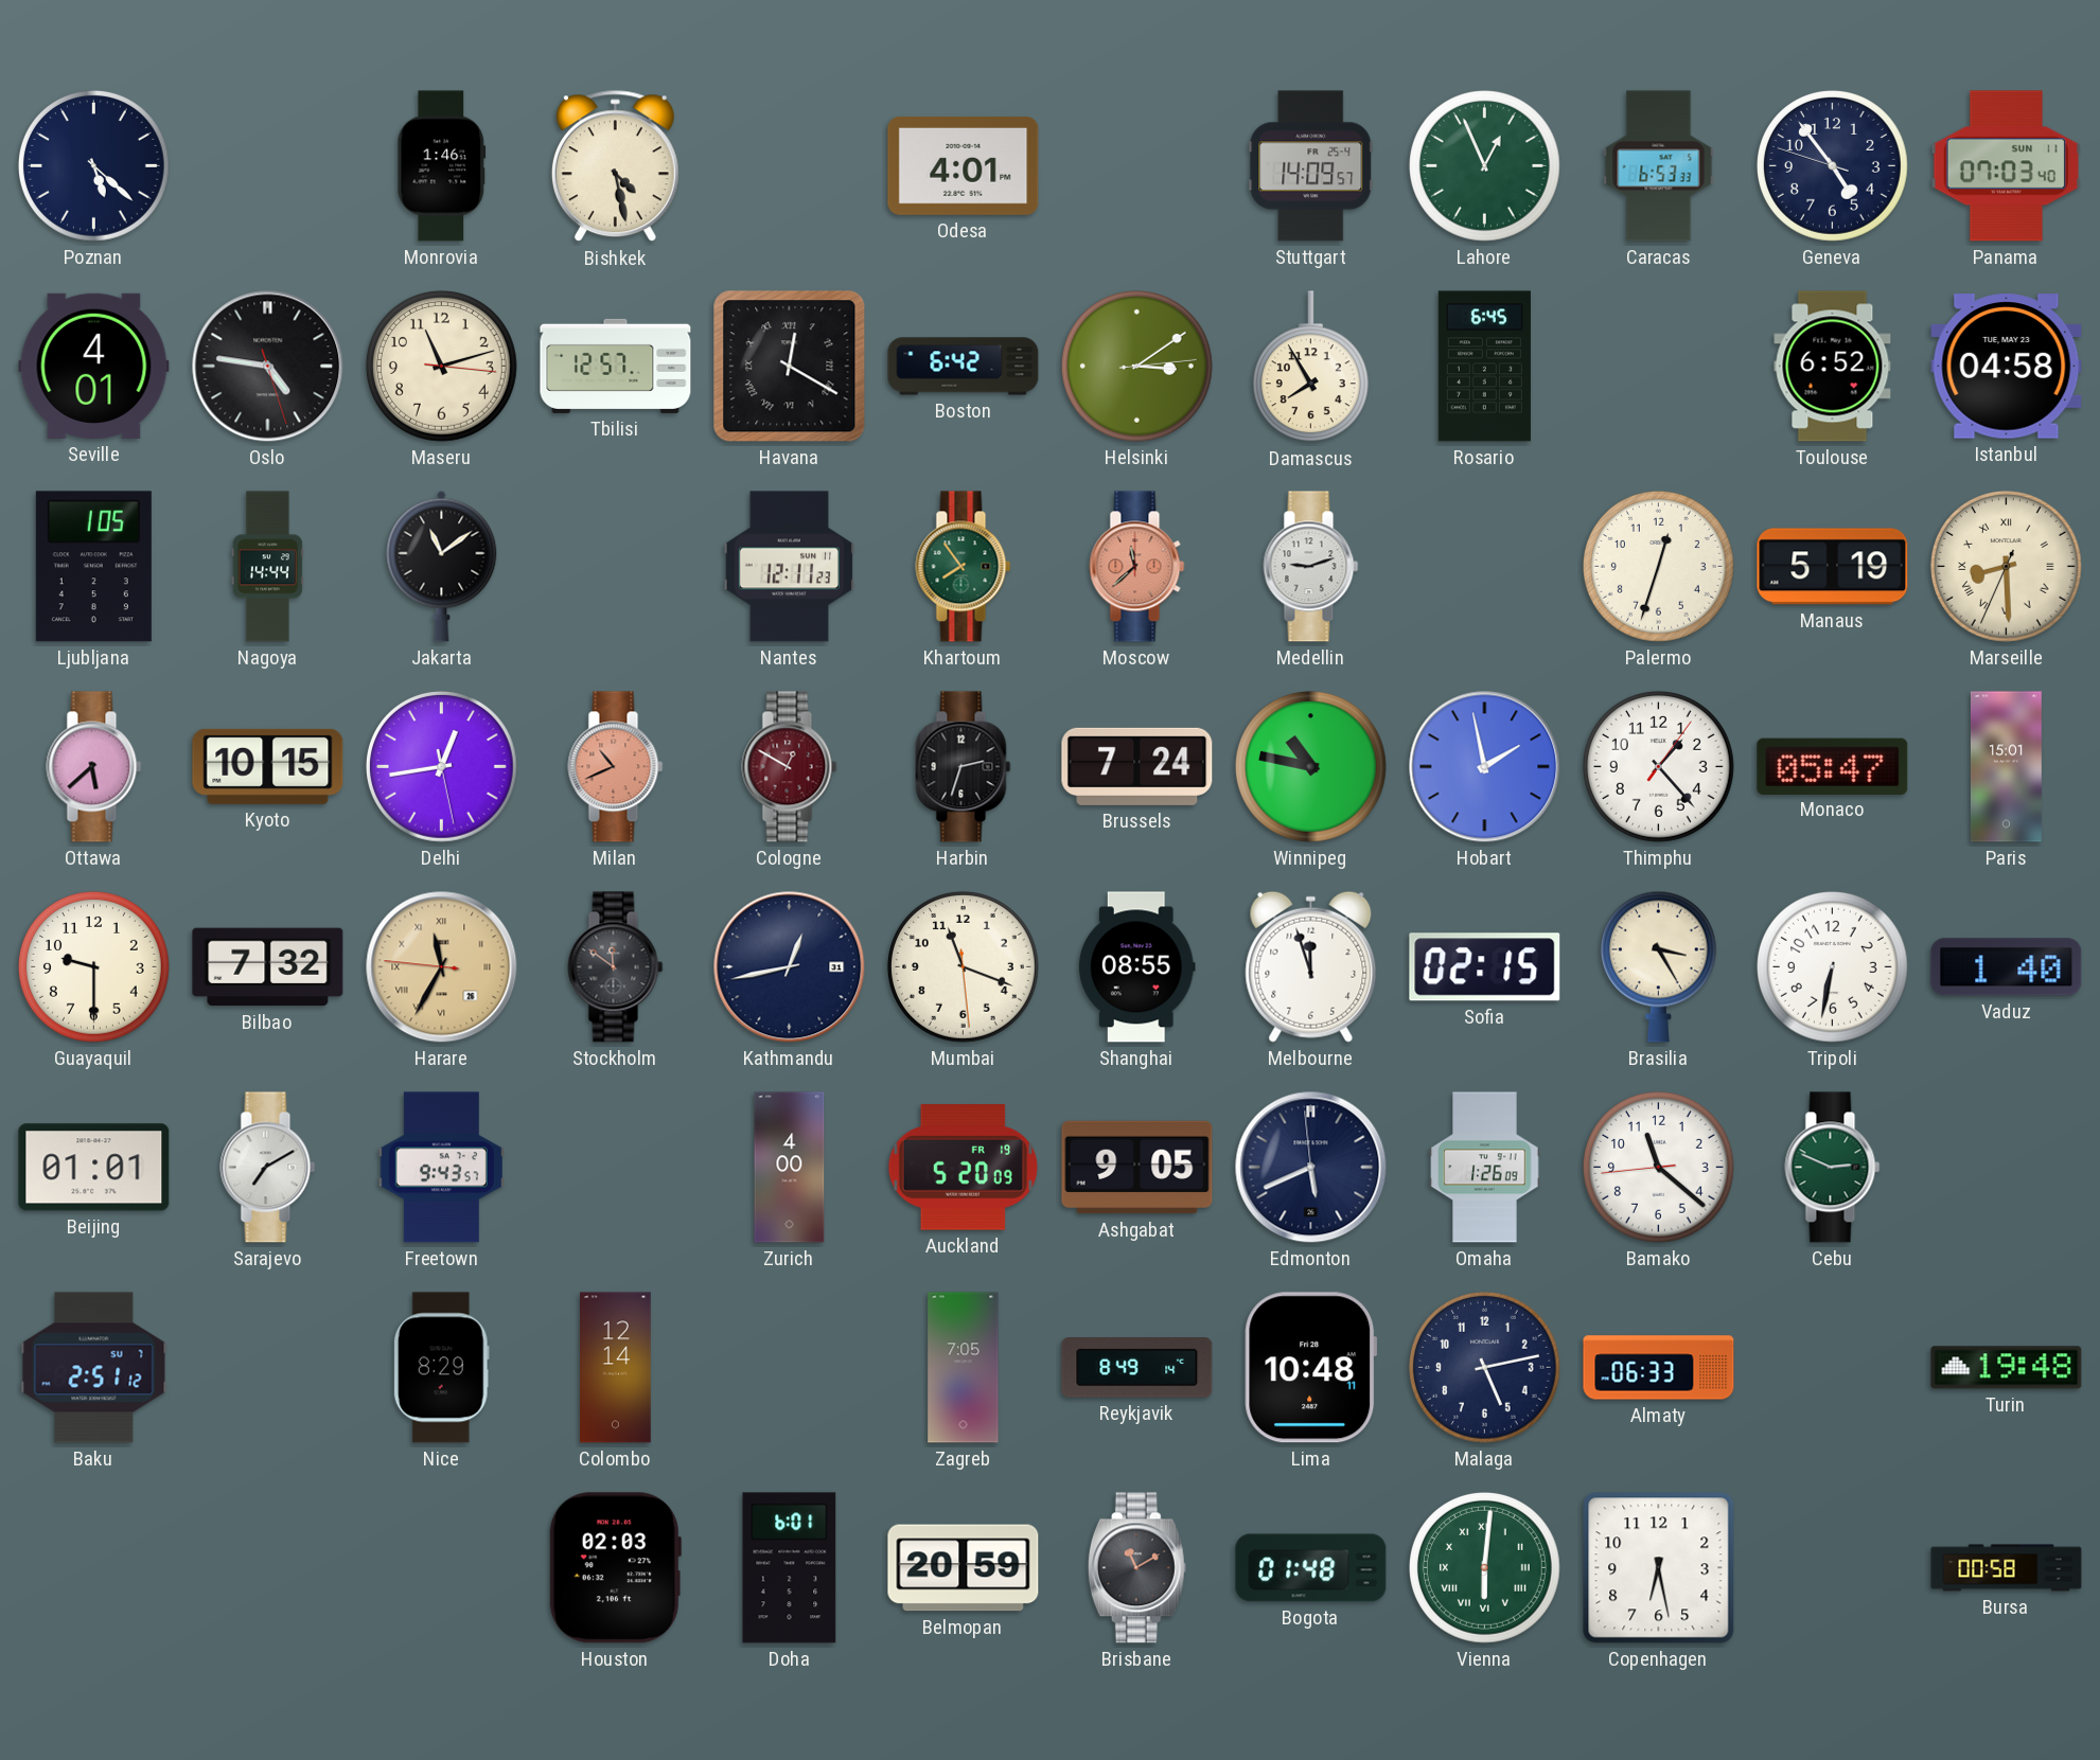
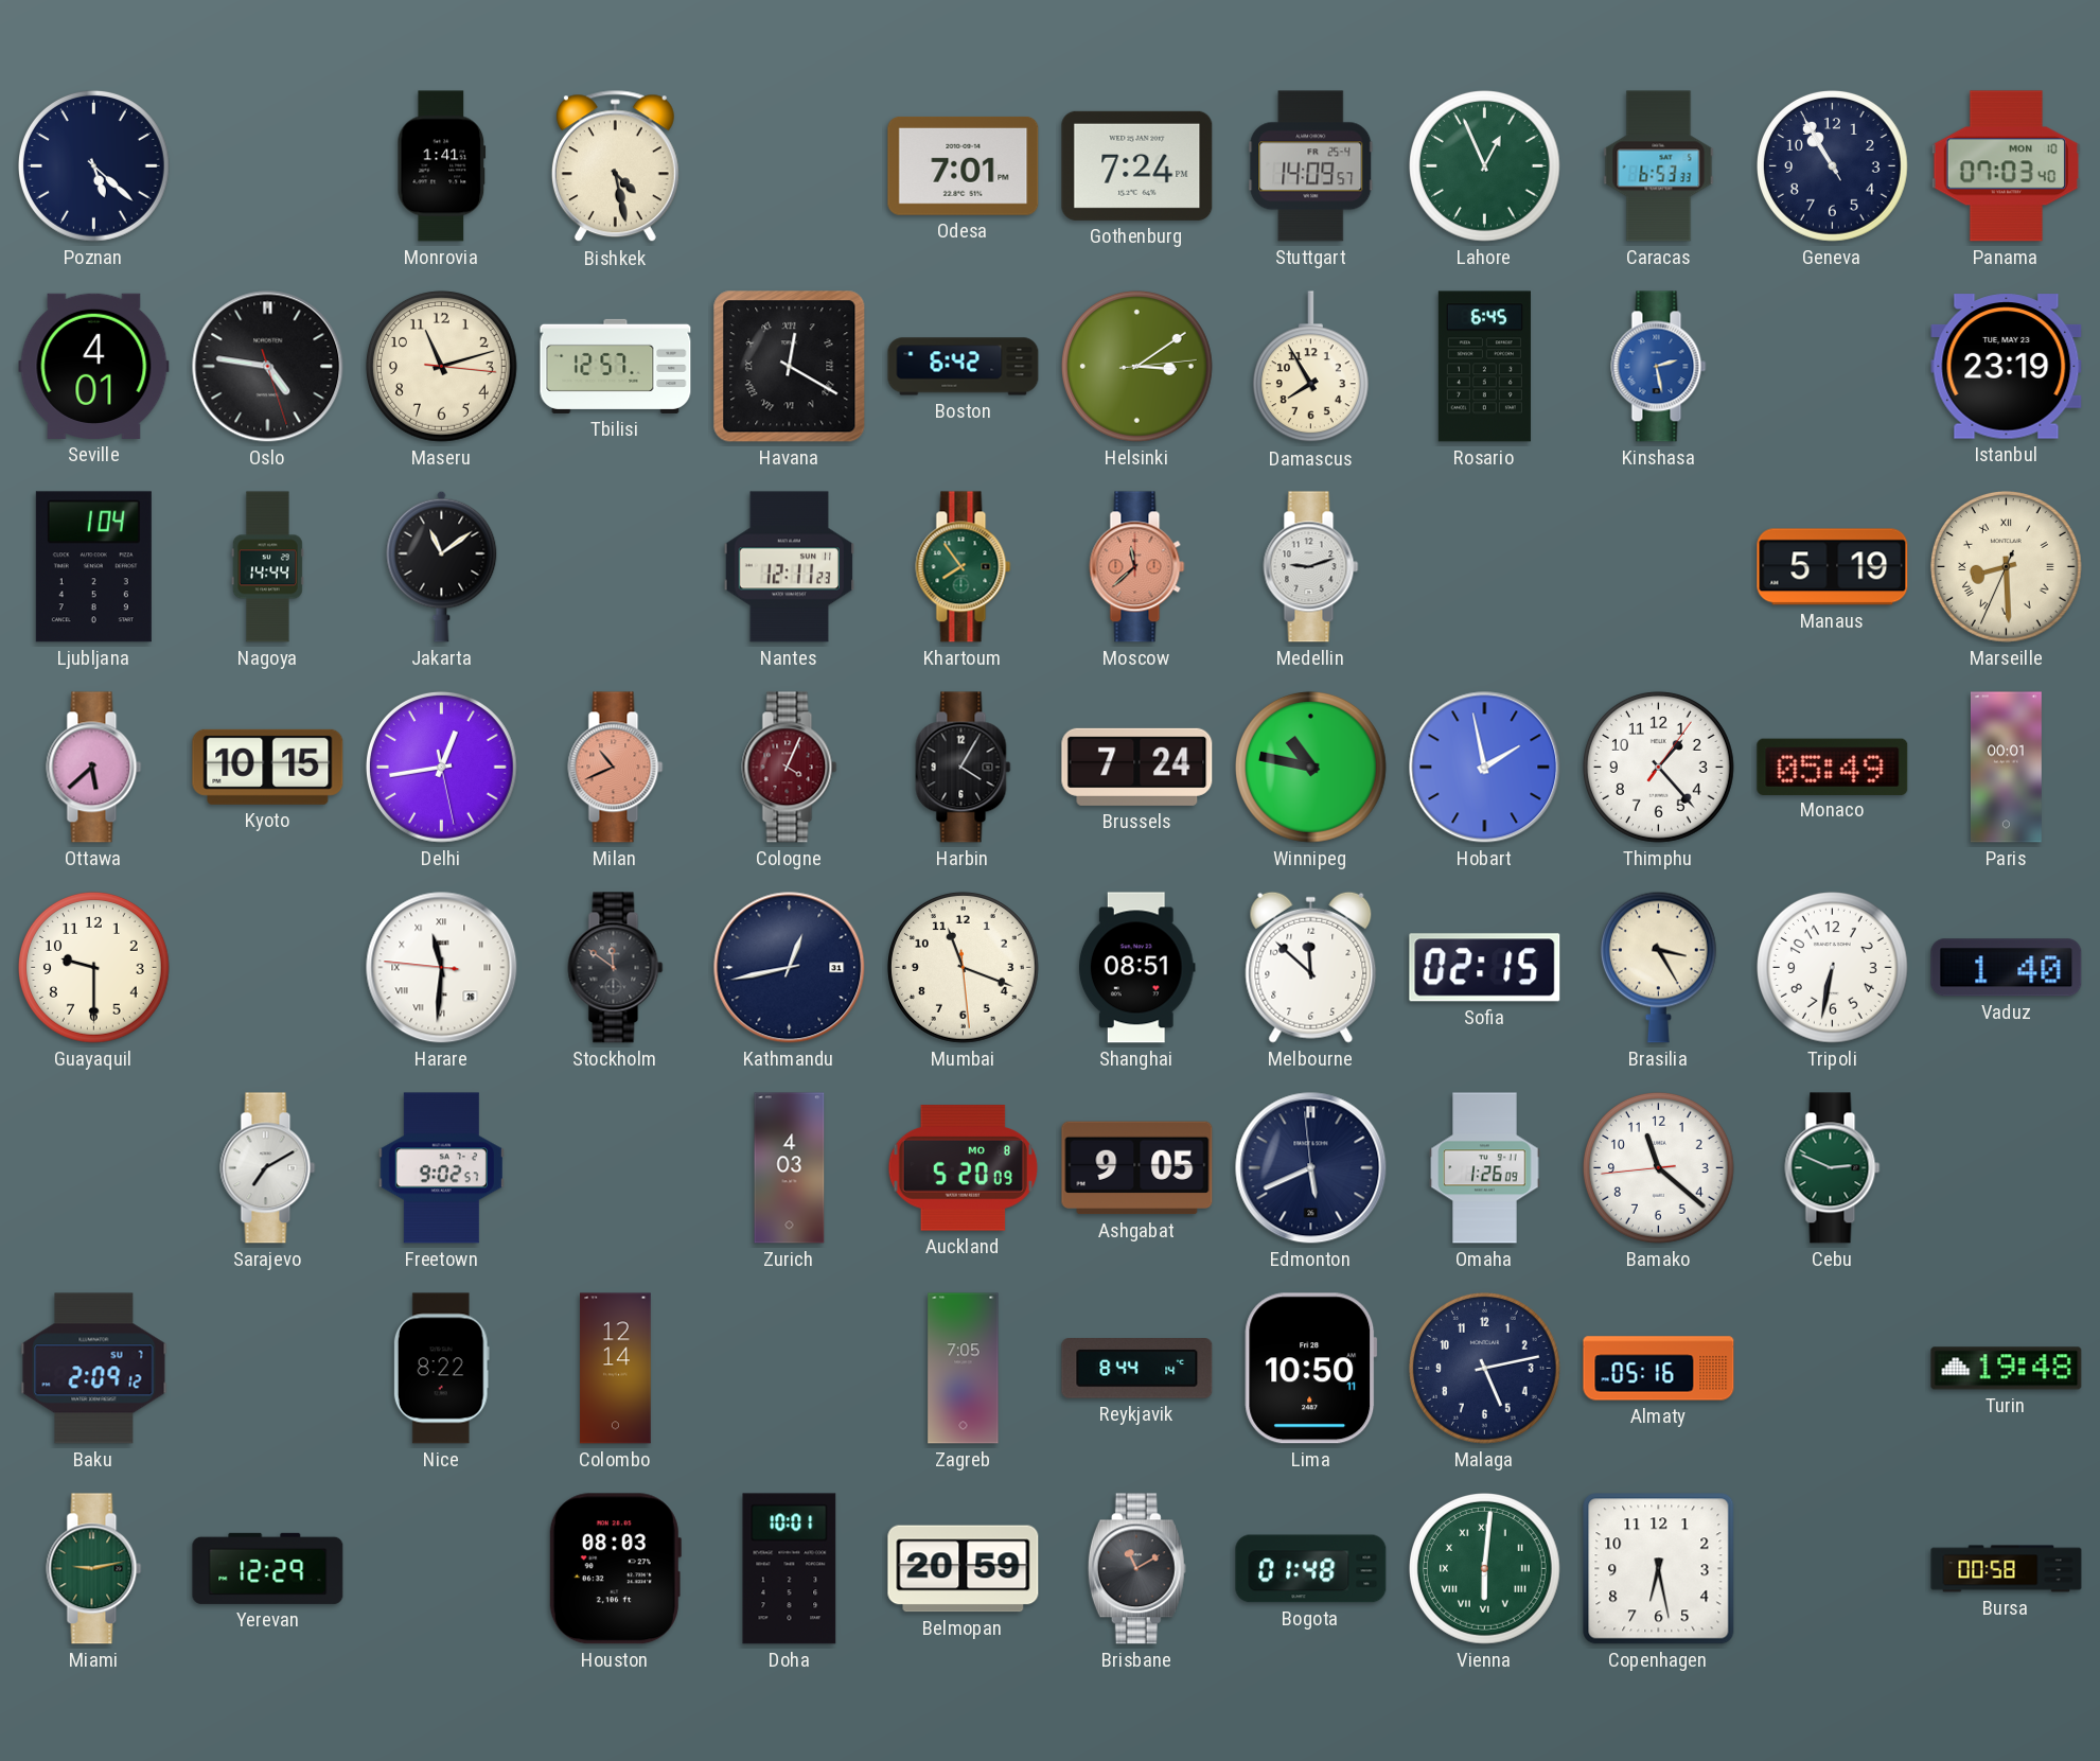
Monrovia: 1:46 -> 1:41
Odesa: 4:01 -> 7:01
Gothenburg: none -> 7:24
Geneva: 4:53 -> 10:54
Panama date: SUN 11 -> MON 10
Kinshasa: none -> 2:28
Toulouse: 6:52 -> none
Istanbul: 04:58 -> 23:19
Ljubljana: 1:05 -> 1:04
Palermo: 12:33 -> none
Cologne: 12:50 -> 4:04
Harbin: 2:33 -> 4:05
Monaco: 05:47 -> 05:49
Paris: 15:01 -> 00:01
Bilbao: 7:32 -> none
Harare: 11:34 -> 11:30
Harare dial: champagne -> white
Shanghai: 08:55 -> 08:51
Melbourne: 11:57 -> 11:52
Beijing: 01:01 -> none
Freetown: 9:43 -> 9:02
Zurich: 4:00 -> 4:03
Auckland date: FR 19 -> MO 8
Baku: 2:51 -> 2:09
Nice: 8:29 -> 8:22
Reykjavik: 8:49 -> 8:44
Lima: 10:48 -> 10:50
Almaty: 06:33 -> 05:16
Miami: none -> 9:13
Yerevan: none -> 12:29
Houston: 02:03 -> 08:03
Doha: 6:01 -> 10:01
